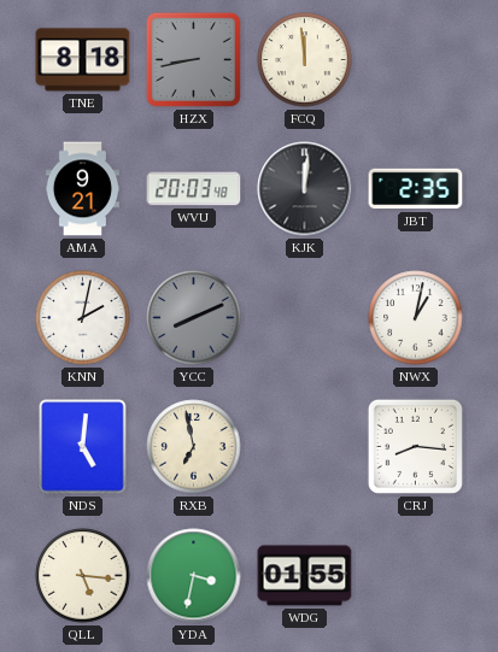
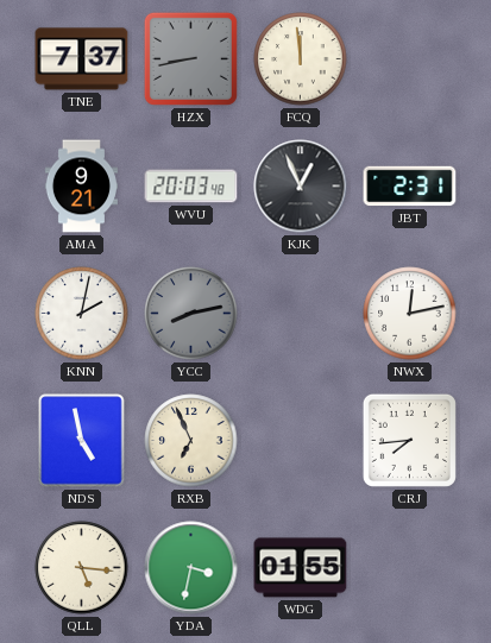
TNE: 8:18 -> 7:37
KJK: 12:01 -> 12:56
JBT: 2:35 -> 2:31
YCC: 8:11 -> 8:13
NWX: 1:02 -> 12:13
NDS: 5:01 -> 4:58
RXB: 6:58 -> 6:56
CRJ: 8:16 -> 7:44
